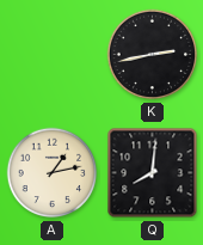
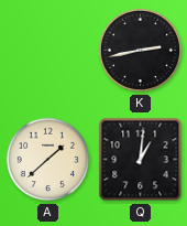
A: 1:13 -> 1:38
Q: 8:01 -> 1:01
